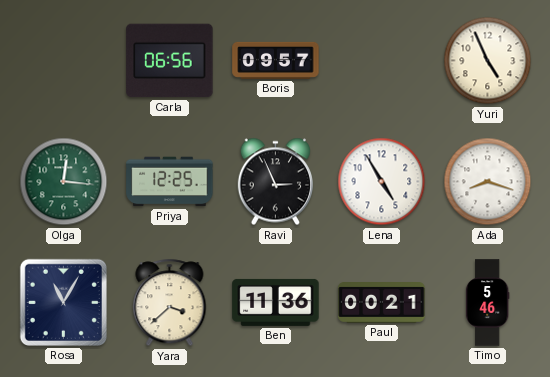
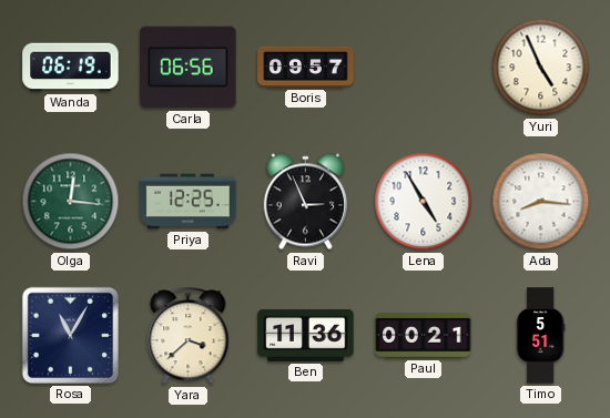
Wanda: none -> 06:19
Ada: 8:18 -> 8:16
Timo: 5:46 -> 5:51
